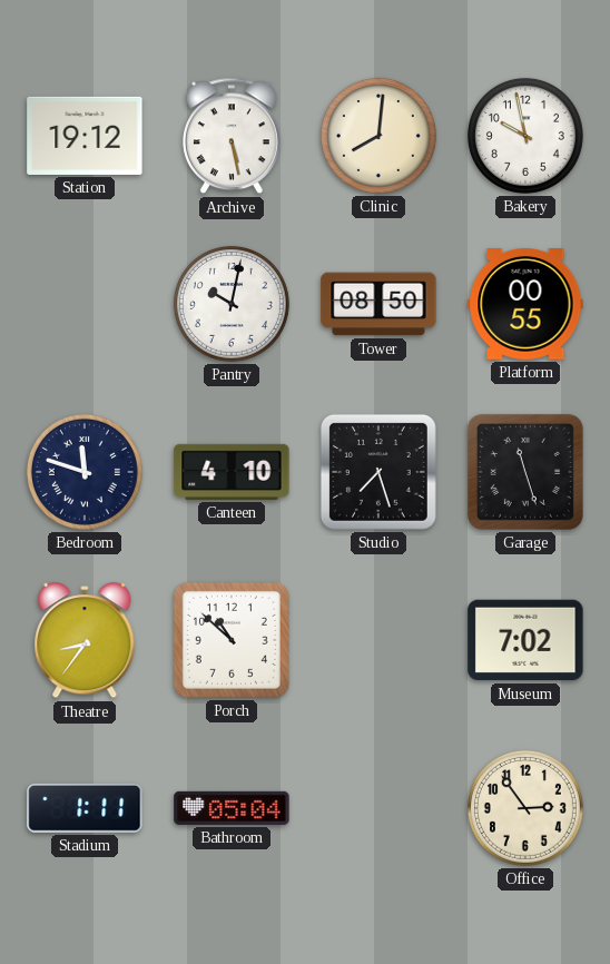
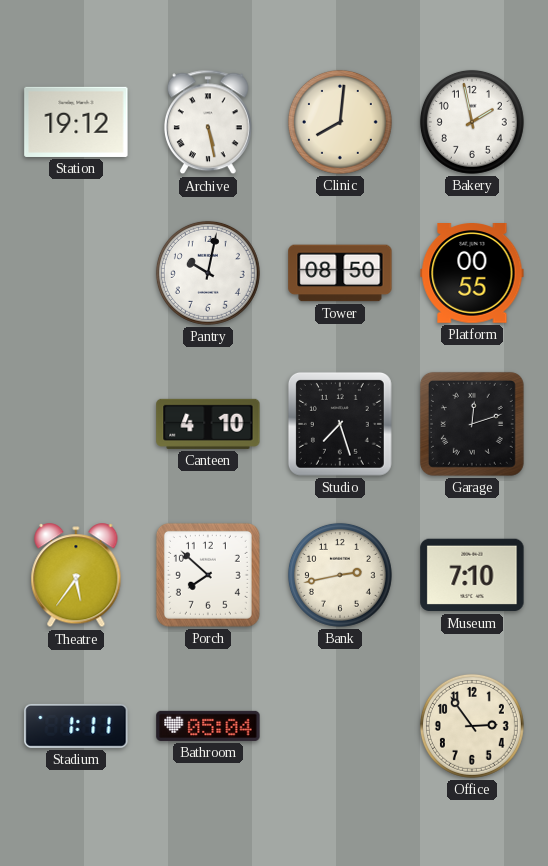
Bakery: 9:58 -> 1:58
Bedroom: 11:48 -> none
Garage: 11:27 -> 12:12
Theatre: 8:36 -> 5:36
Porch: 10:52 -> 7:52
Bank: none -> 2:43
Museum: 7:02 -> 7:10
